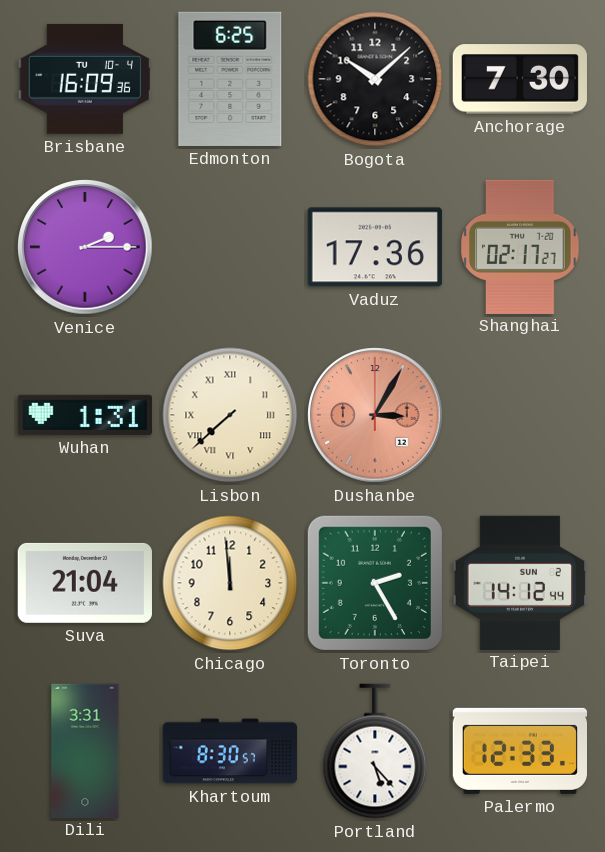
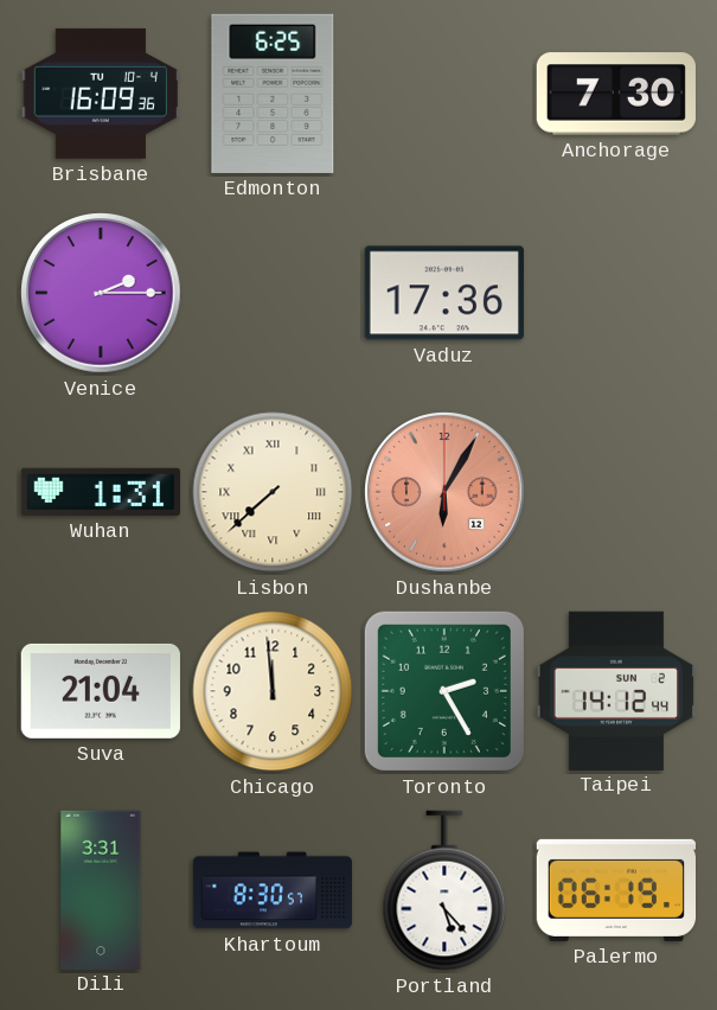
Bogota: 10:08 -> none
Shanghai: 02:17 -> none
Dushanbe: 3:05 -> 6:05
Palermo: 12:33 -> 06:19
